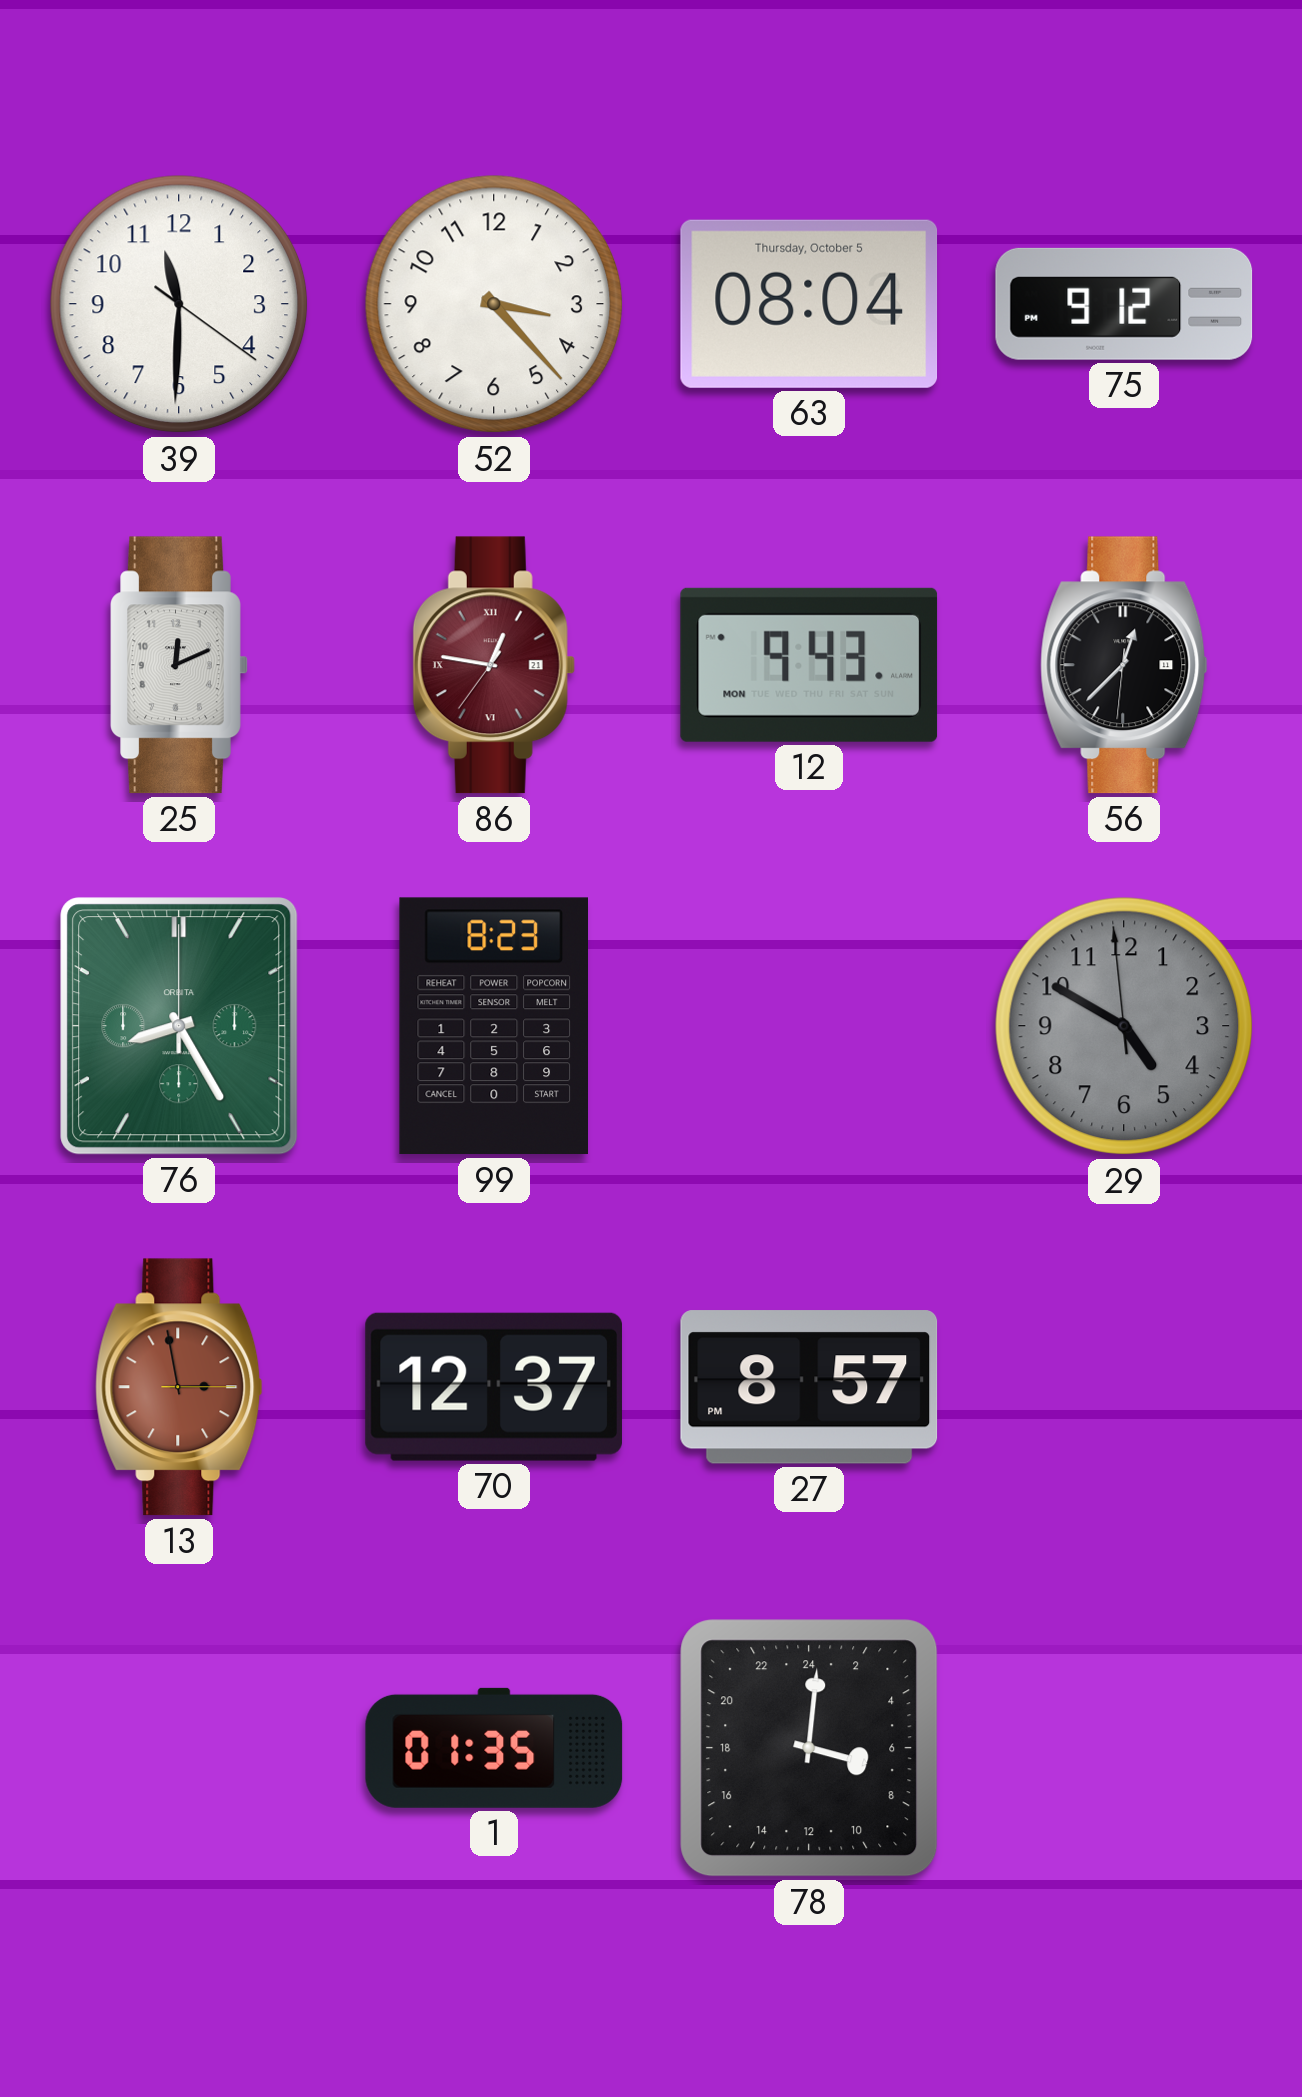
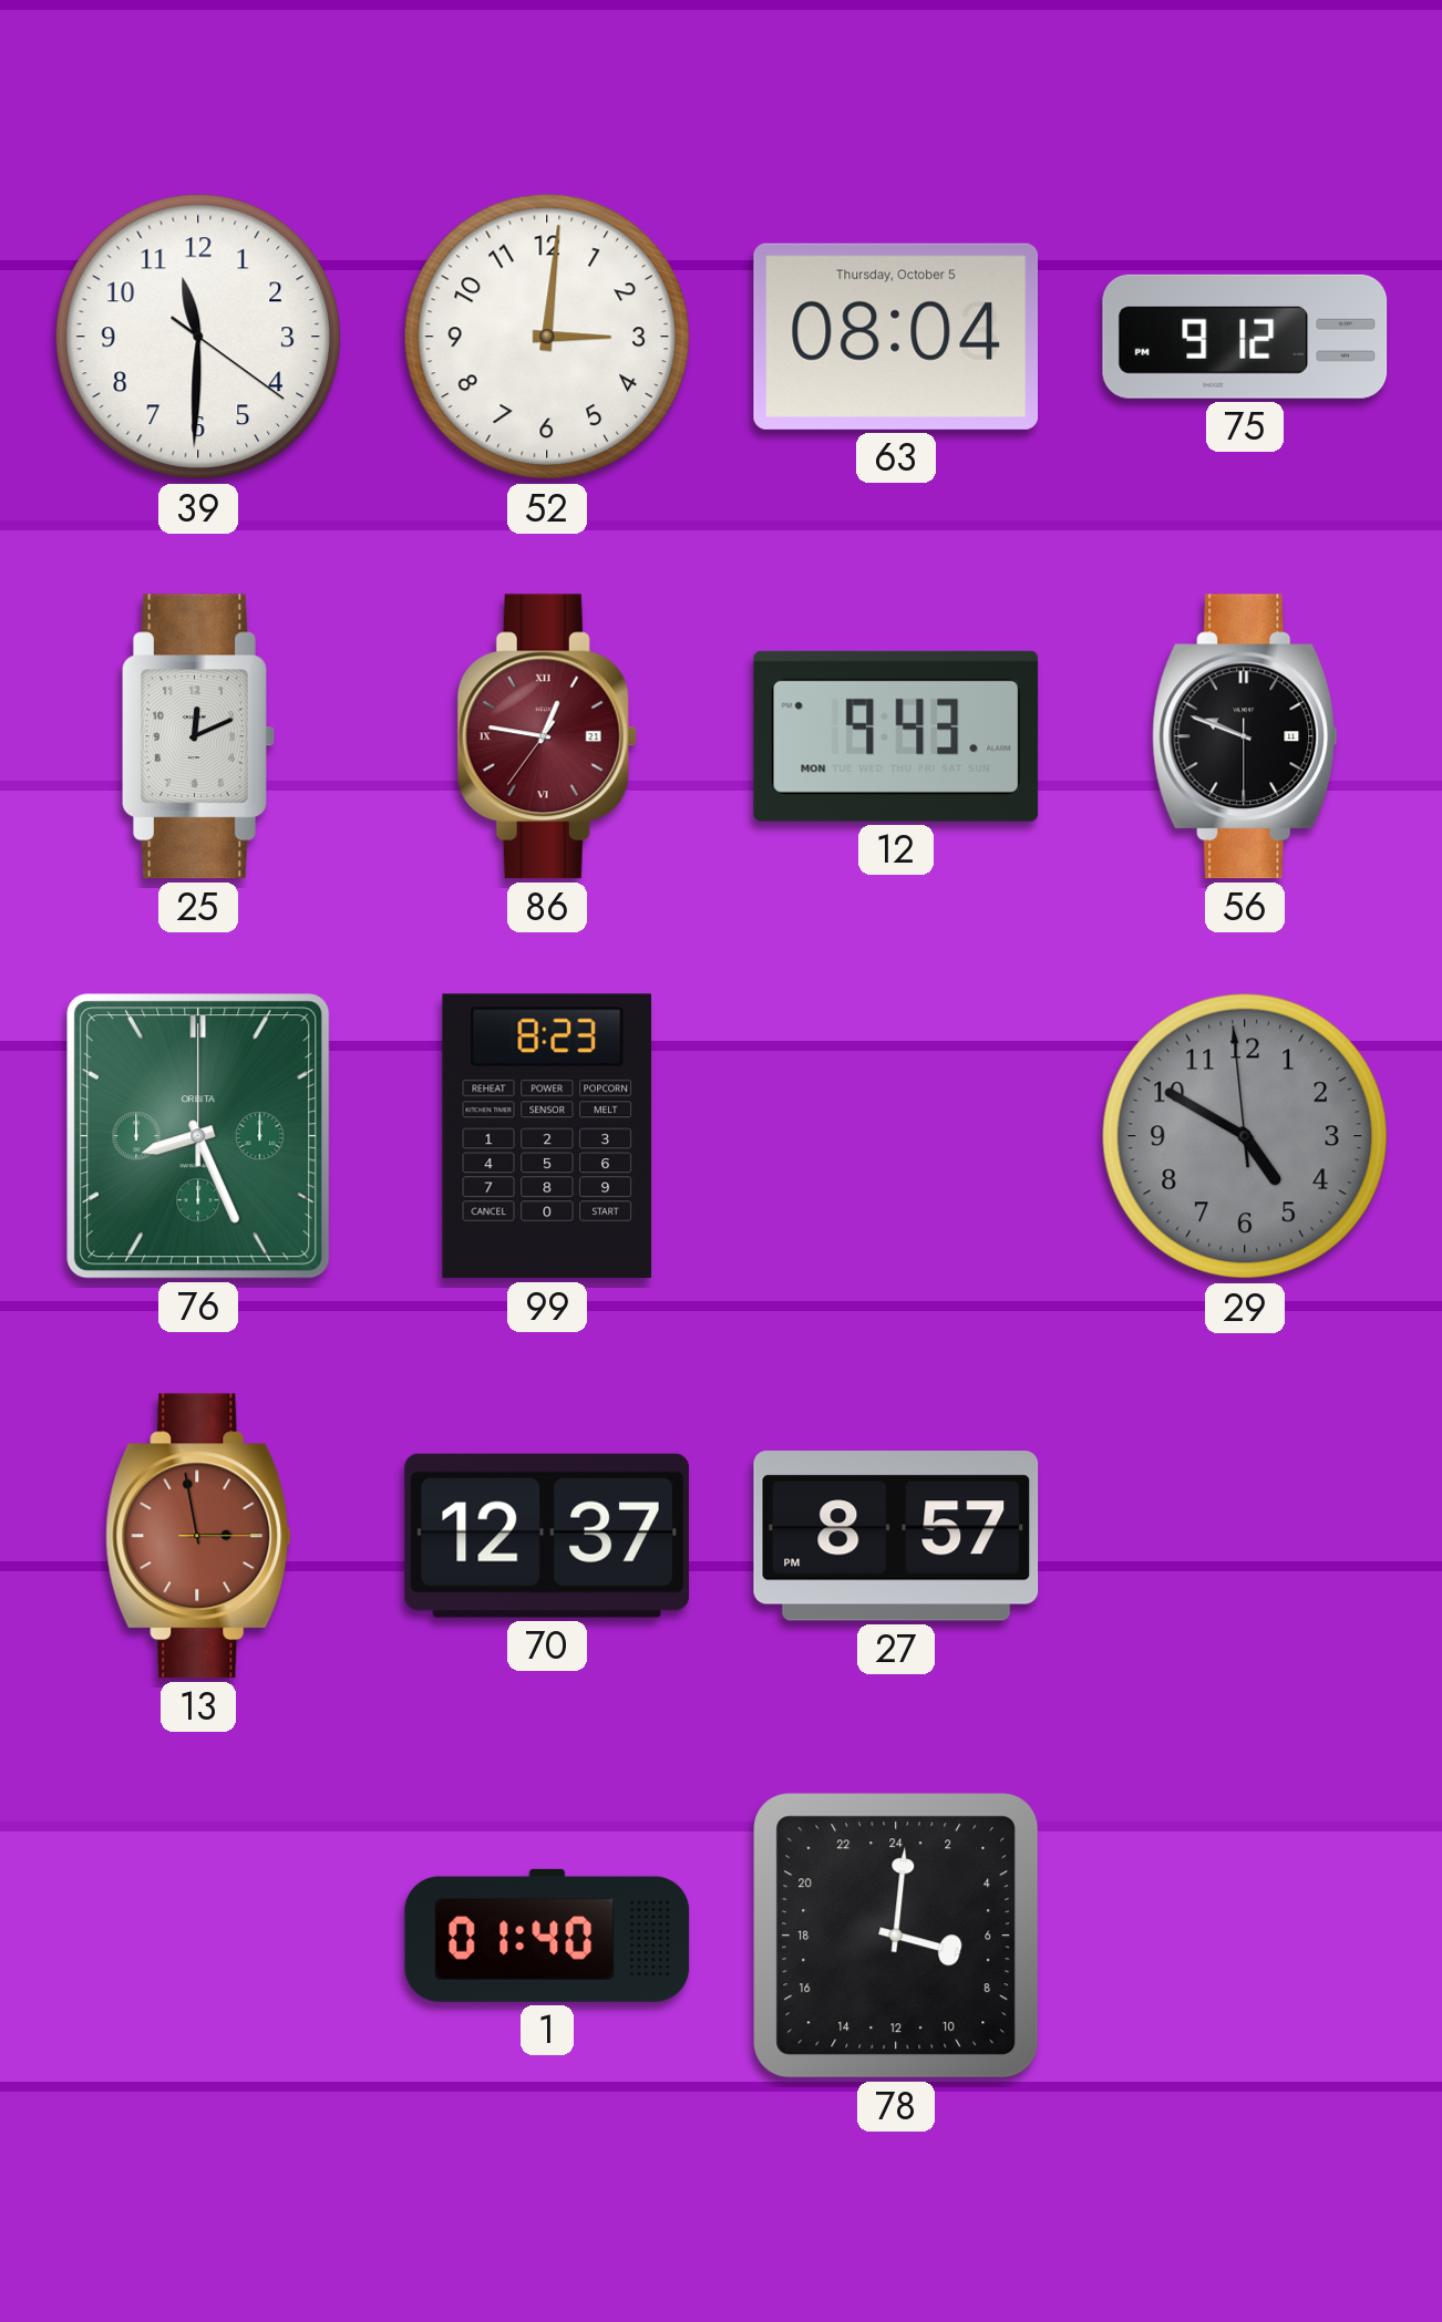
52: 3:23 -> 3:01
56: 12:37 -> 9:48
76: 8:25 -> 8:26
1: 01:35 -> 01:40
